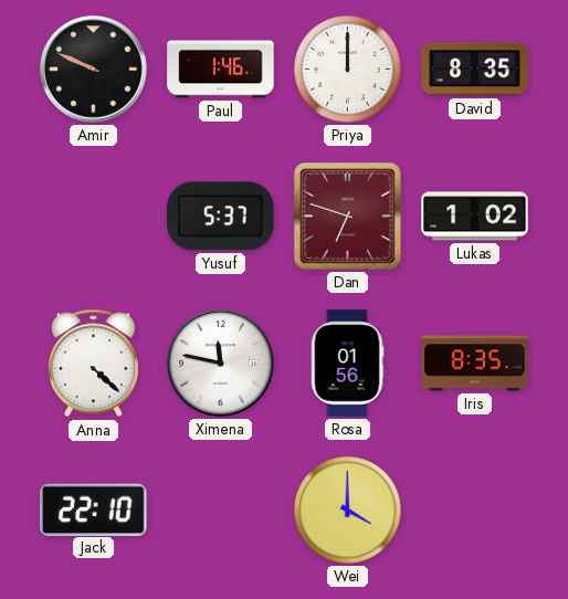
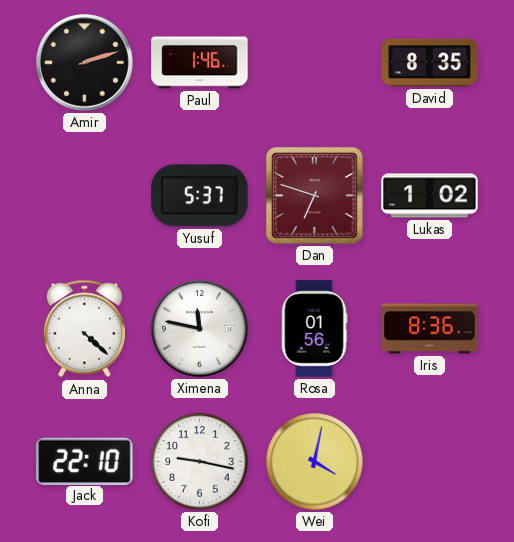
Amir: 9:49 -> 2:12
Priya: 12:00 -> none
Iris: 8:35 -> 8:36
Kofi: none -> 9:17
Wei: 4:00 -> 4:02
